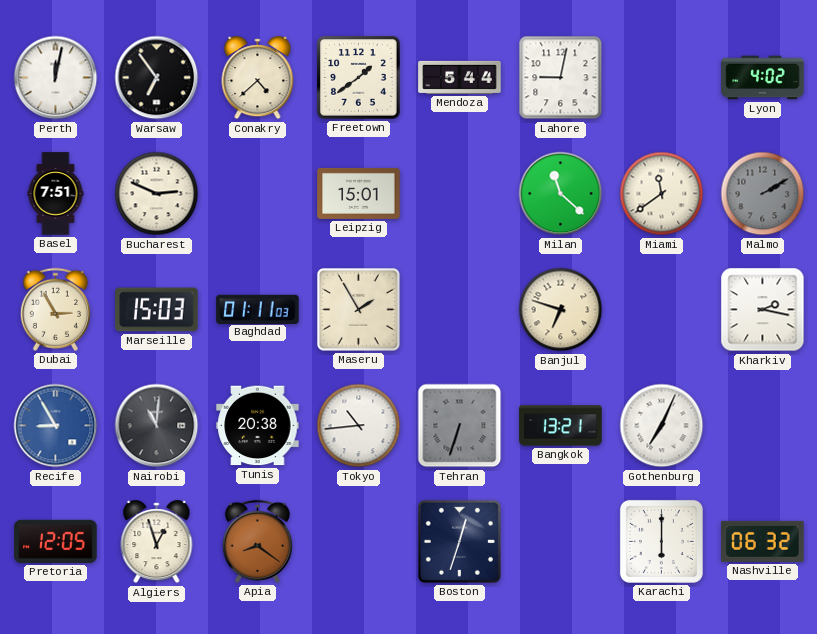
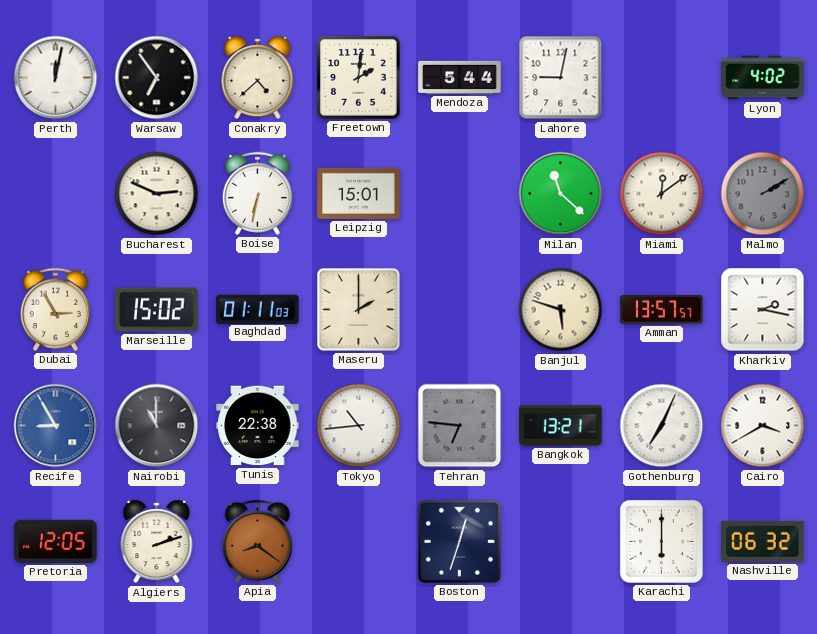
Freetown: 1:39 -> 2:01
Basel: 7:51 -> none
Boise: none -> 6:32
Miami: 11:39 -> 12:09
Marseille: 15:03 -> 15:02
Maseru: 1:55 -> 2:00
Banjul: 6:48 -> 5:48
Amman: none -> 13:57
Nairobi: 11:01 -> 11:00
Tunis: 20:38 -> 22:38
Tehran: 6:33 -> 6:46
Cairo: none -> 3:40
Algiers: 12:57 -> 2:12
